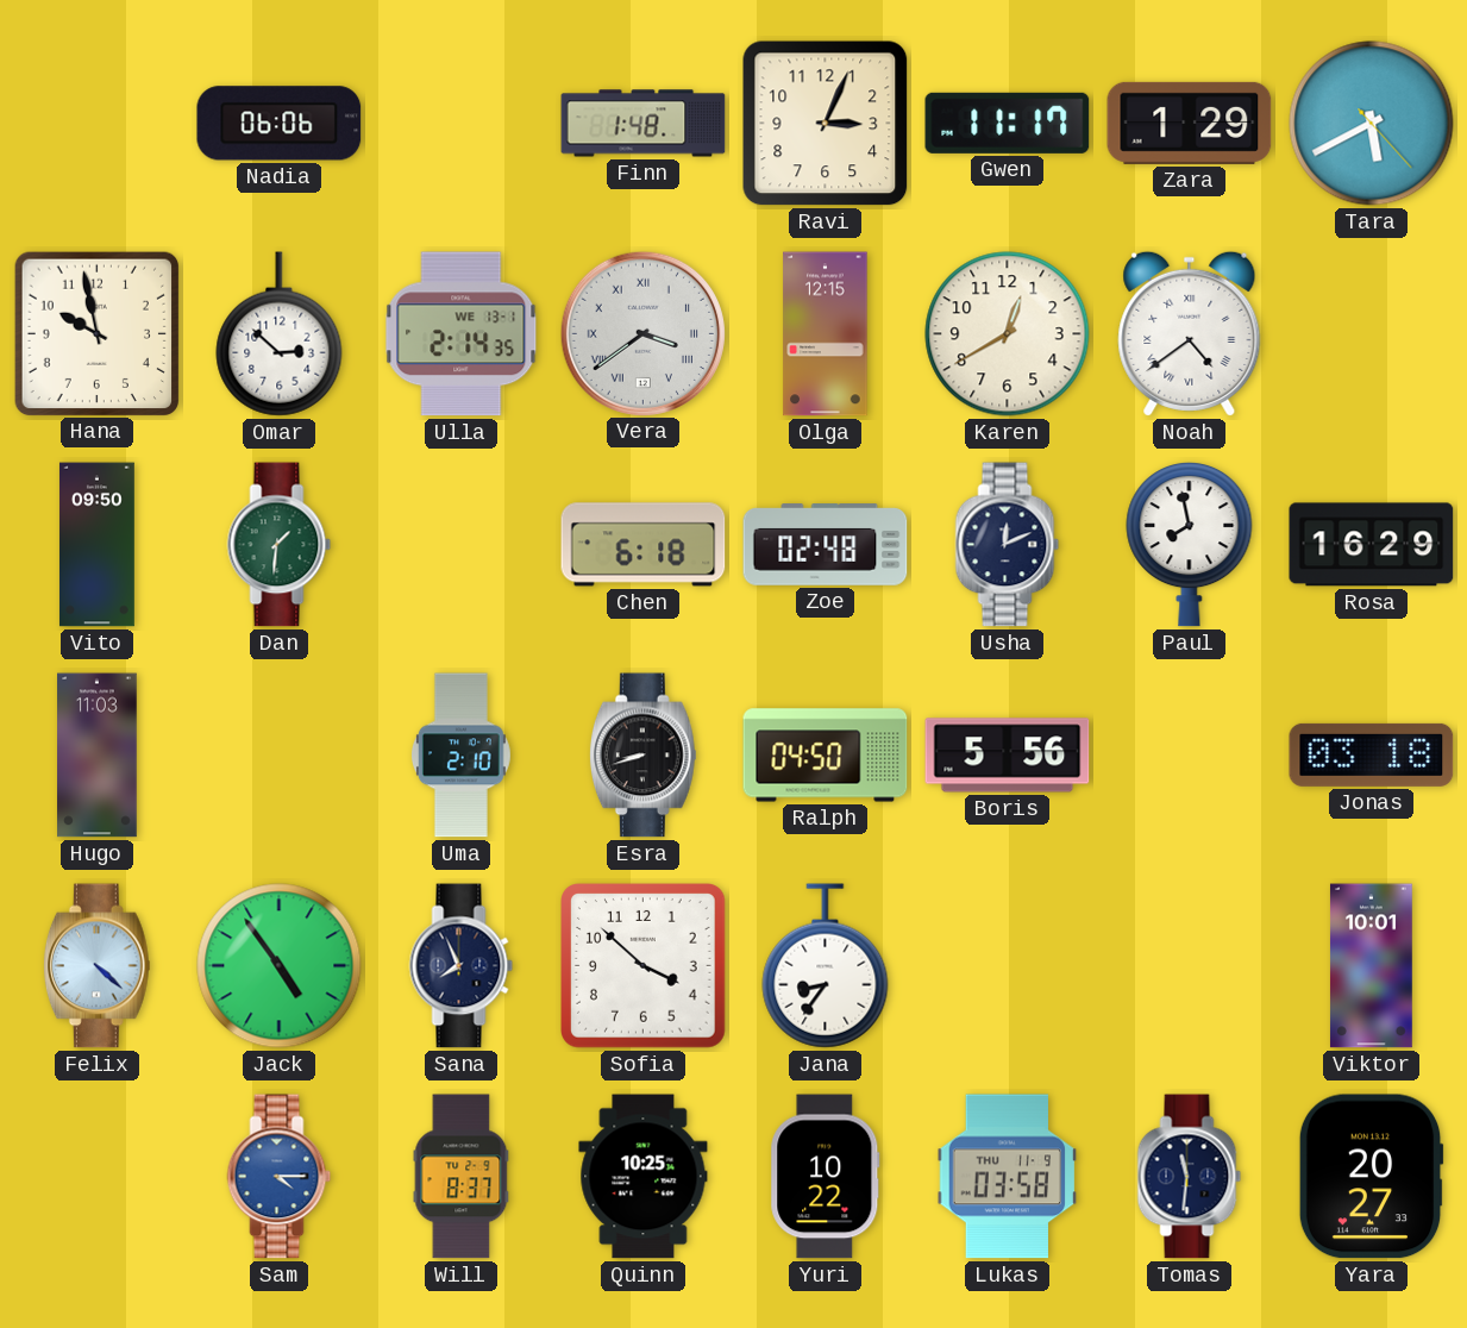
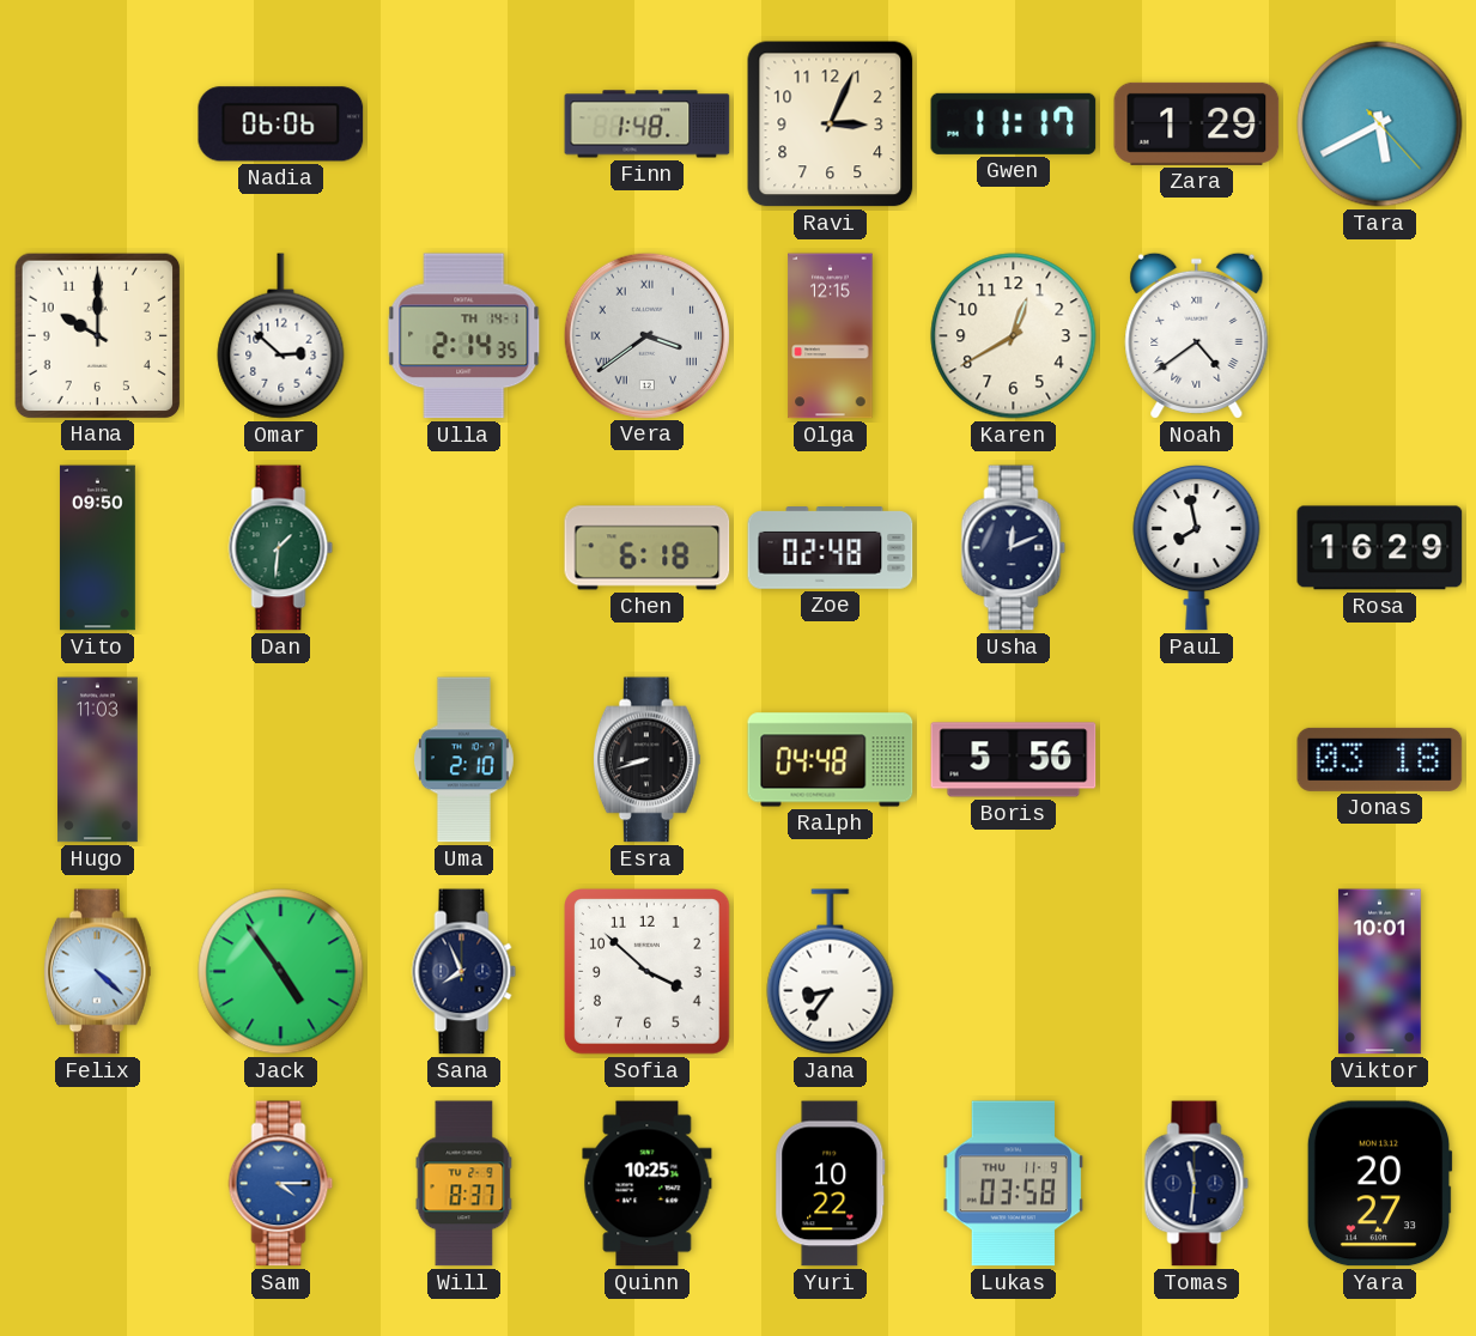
Hana: 9:58 -> 10:00
Ulla date: WE 13-1 -> TH 14-1
Ralph: 04:50 -> 04:48
